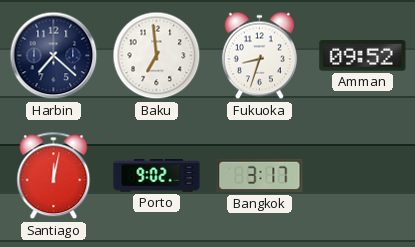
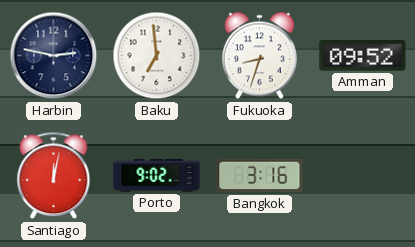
Harbin: 7:22 -> 2:47
Bangkok: 3:17 -> 3:16
